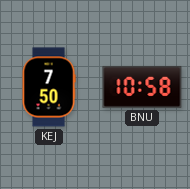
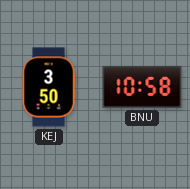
KEJ: 7:50 -> 3:50
